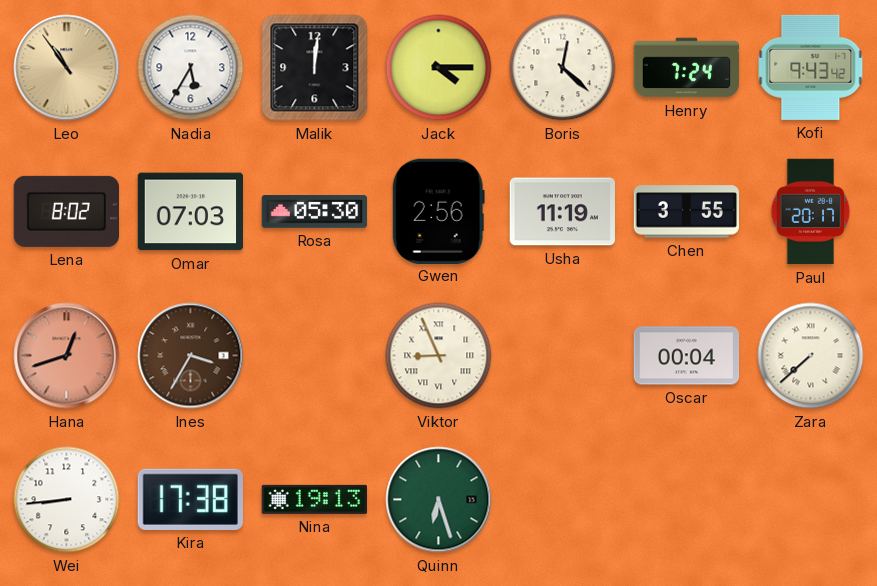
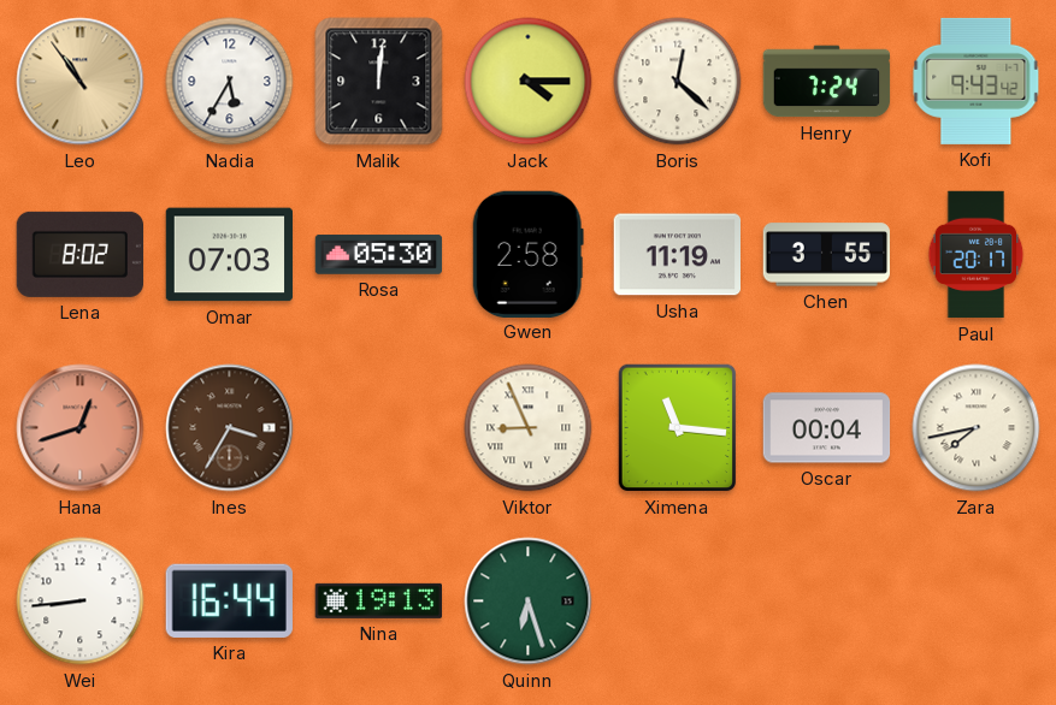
Gwen: 2:56 -> 2:58
Ximena: none -> 11:16
Zara: 7:38 -> 7:43
Kira: 17:38 -> 16:44
